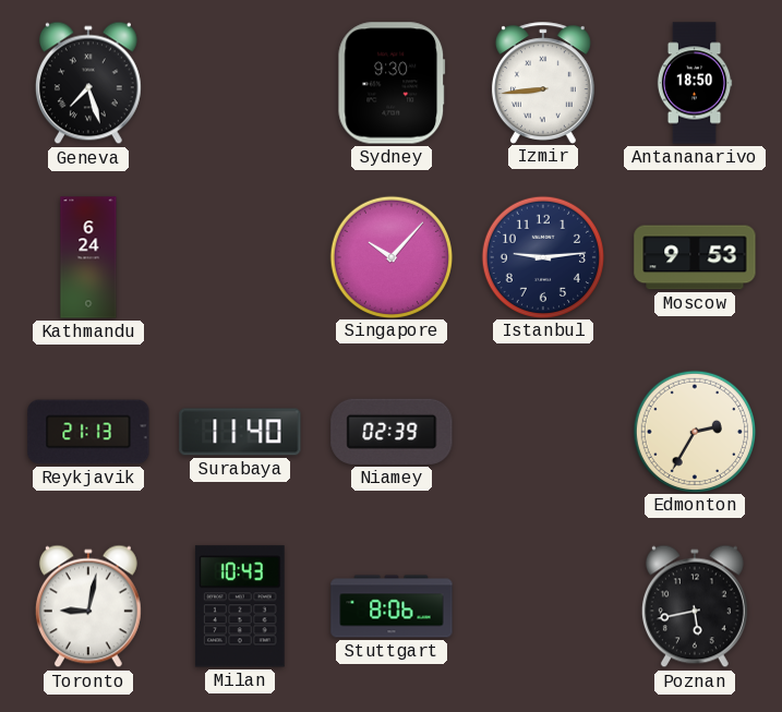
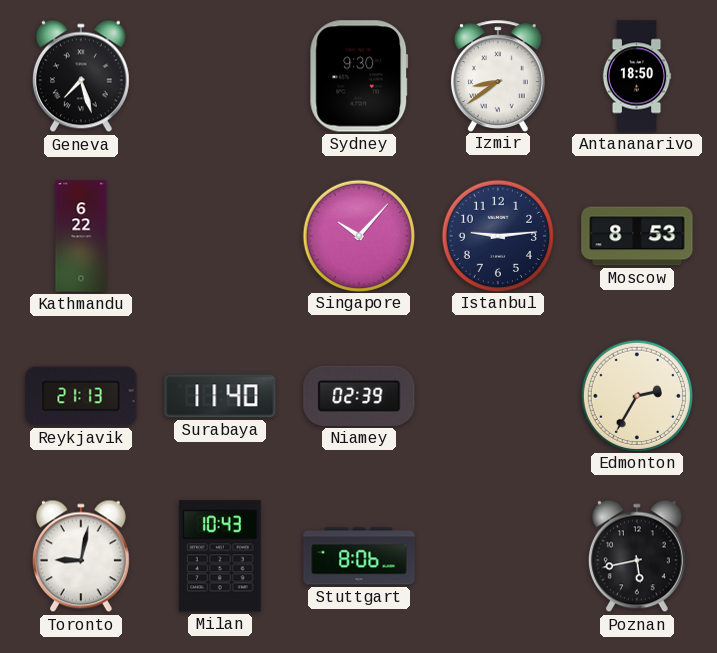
Izmir: 8:44 -> 8:39
Kathmandu: 6:24 -> 6:22
Moscow: 9:53 -> 8:53
